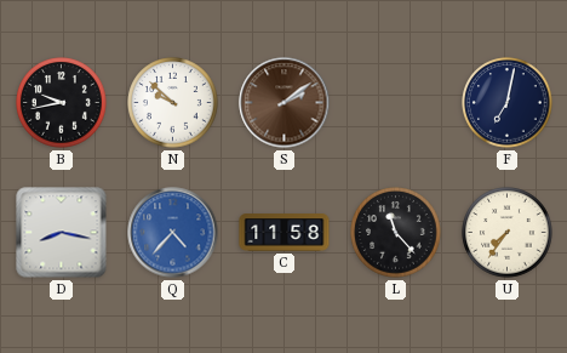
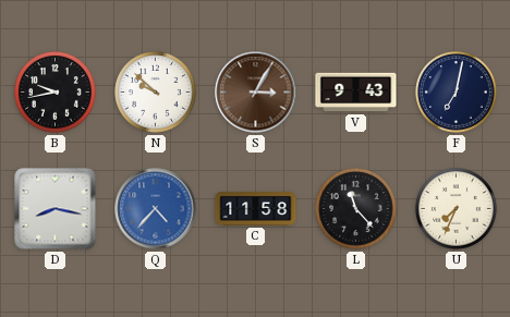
S: 2:09 -> 3:05
V: none -> 9:43
U: 7:36 -> 7:34
